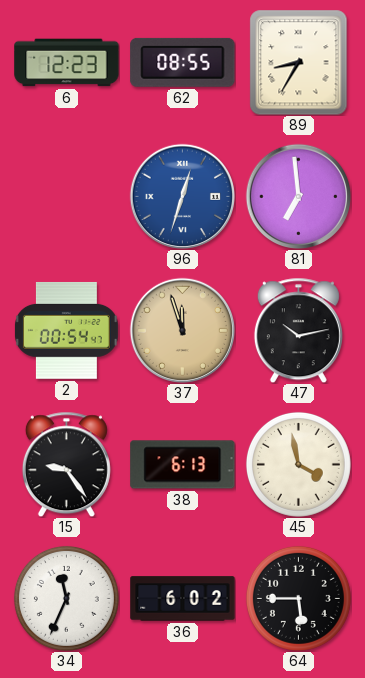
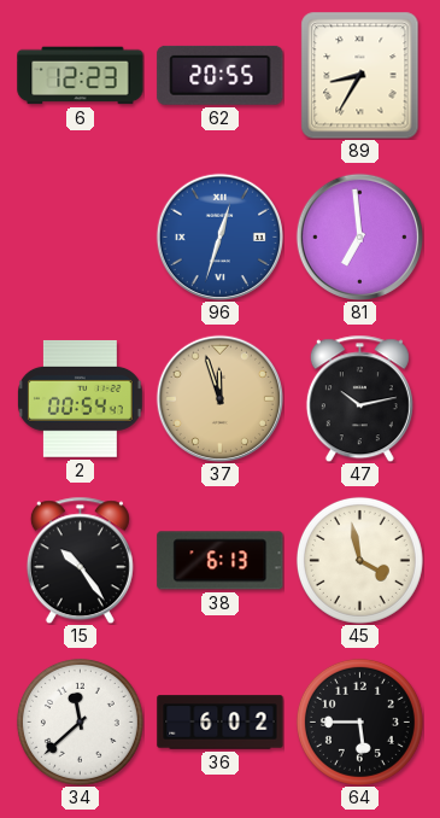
62: 08:55 -> 20:55
15: 9:24 -> 10:24
34: 11:34 -> 11:38
